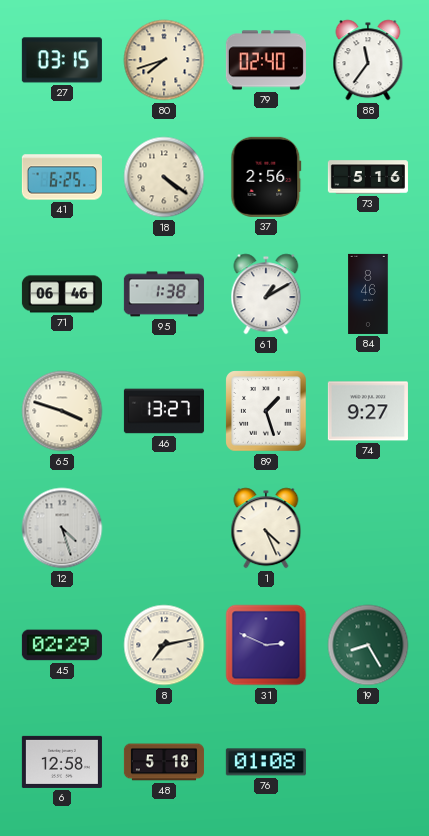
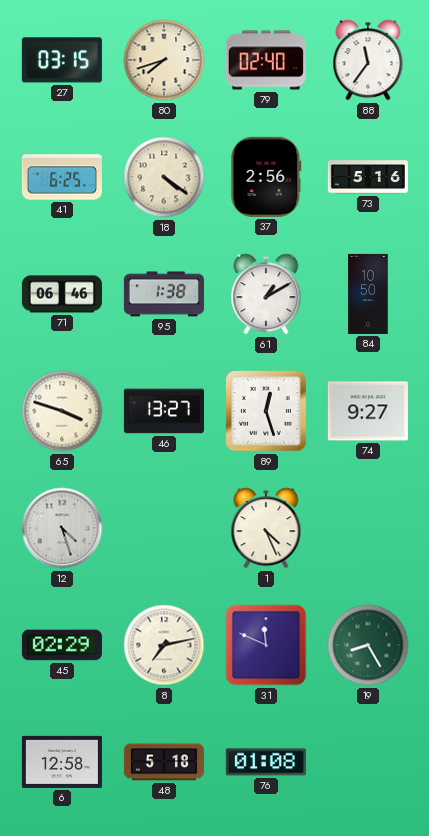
84: 8:46 -> 10:50
89: 1:27 -> 12:27
31: 2:49 -> 11:49
